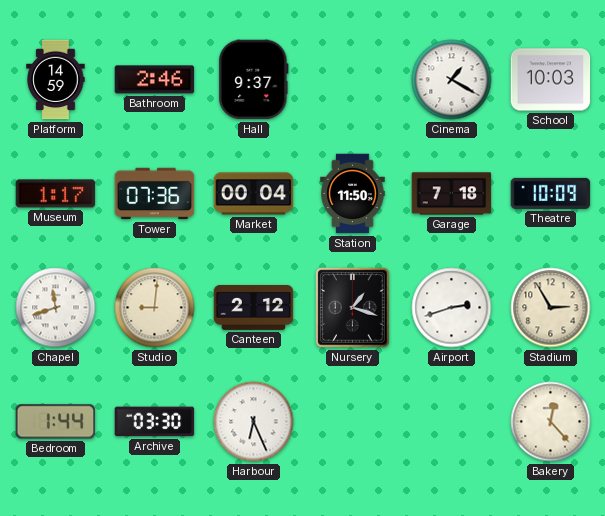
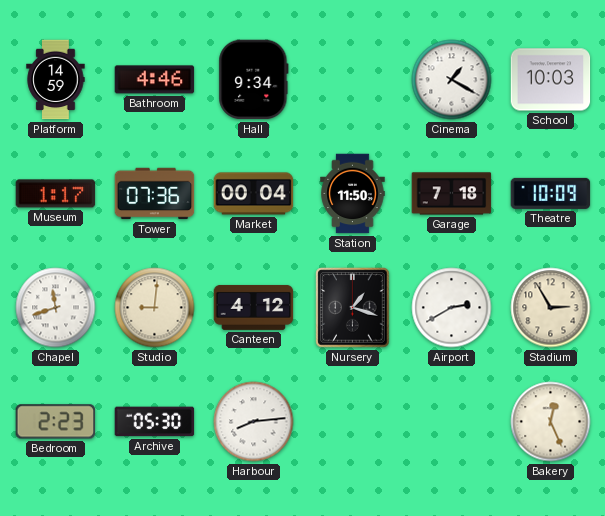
Bathroom: 2:46 -> 4:46
Hall: 9:37 -> 9:34
Canteen: 2:12 -> 4:12
Airport: 2:42 -> 2:40
Bedroom: 1:44 -> 2:23
Archive: 03:30 -> 05:30
Harbour: 6:26 -> 8:14
Bakery: 12:23 -> 12:26
